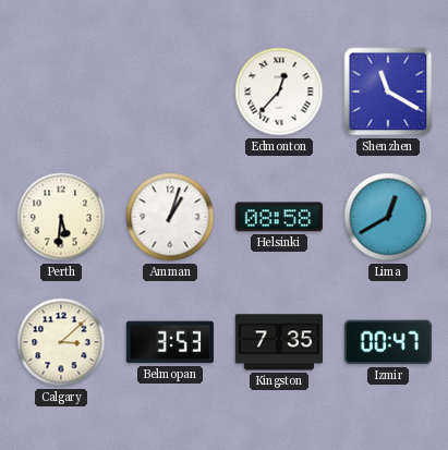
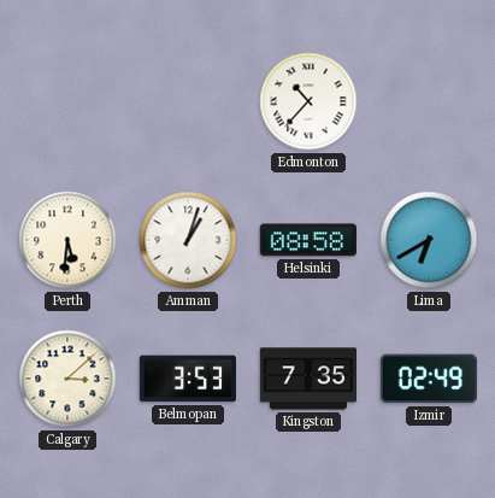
Edmonton: 12:37 -> 10:37
Shenzhen: 11:20 -> none
Lima: 12:40 -> 6:40
Izmir: 00:47 -> 02:49
